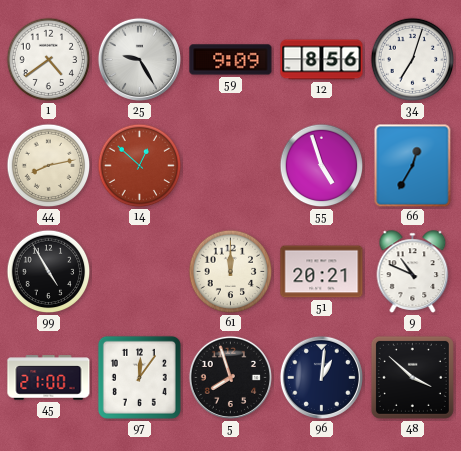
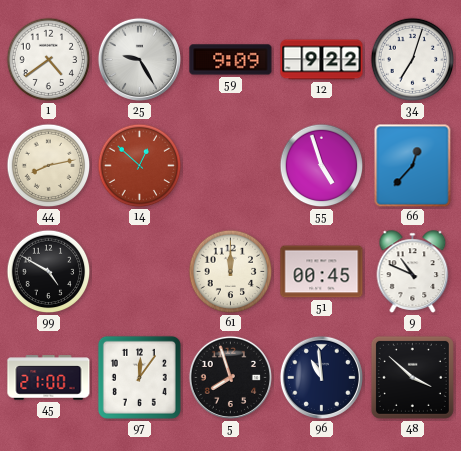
12: 8:56 -> 9:22
66: 12:35 -> 12:37
99: 4:55 -> 4:50
51: 20:21 -> 00:45
96: 1:01 -> 10:59
